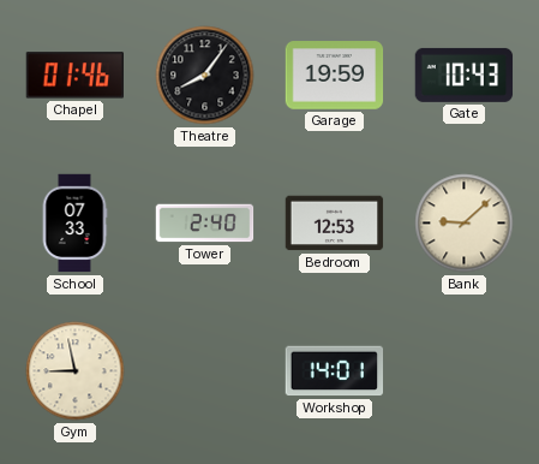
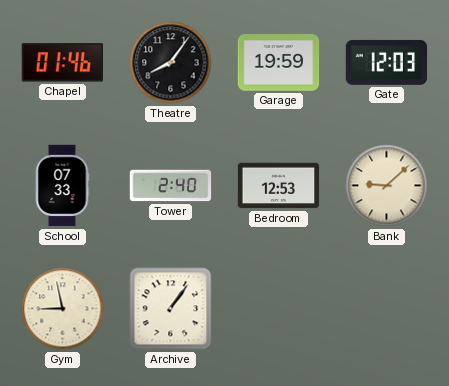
Gate: 10:43 -> 12:03
Archive: none -> 1:06
Workshop: 14:01 -> none
